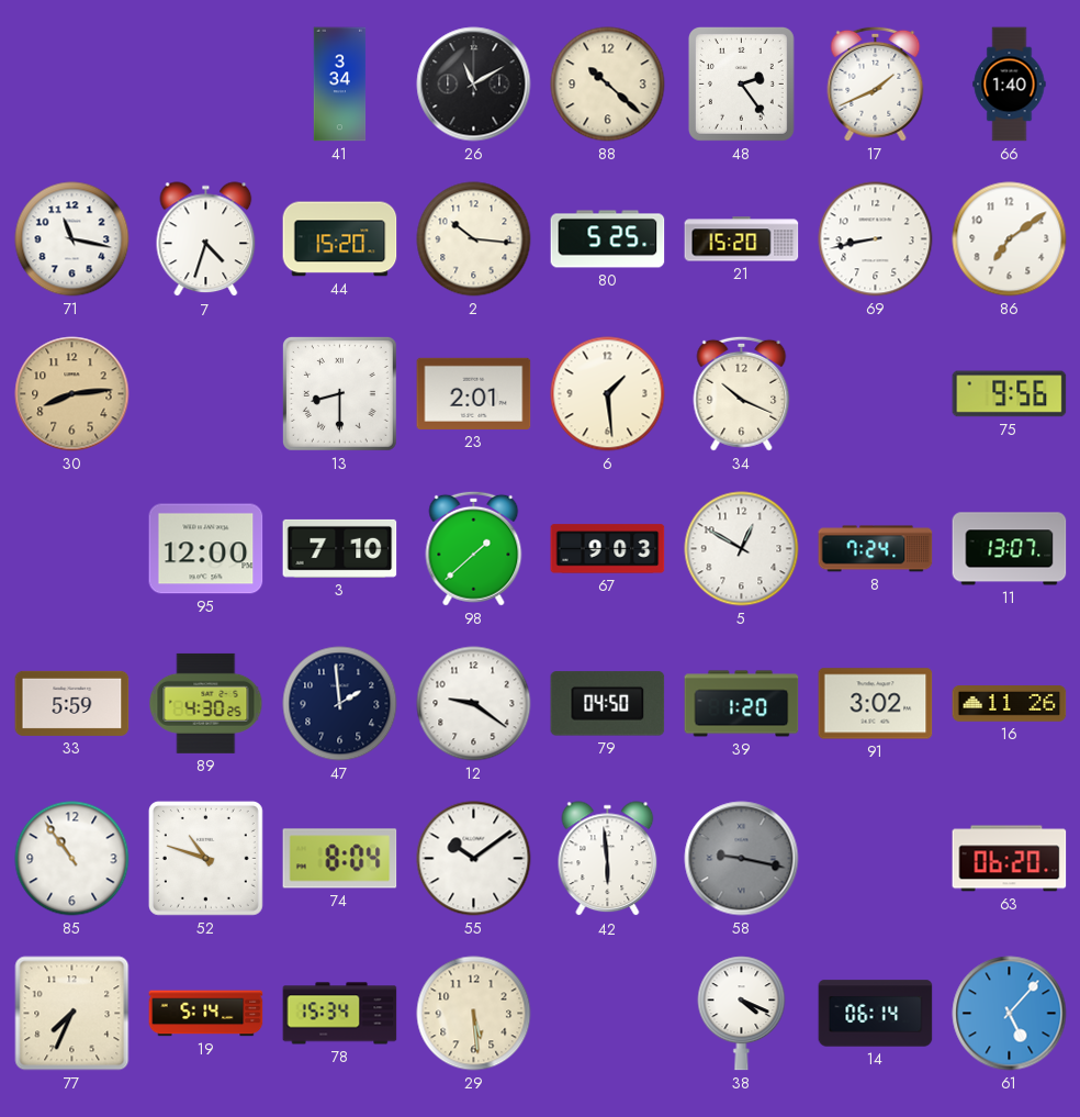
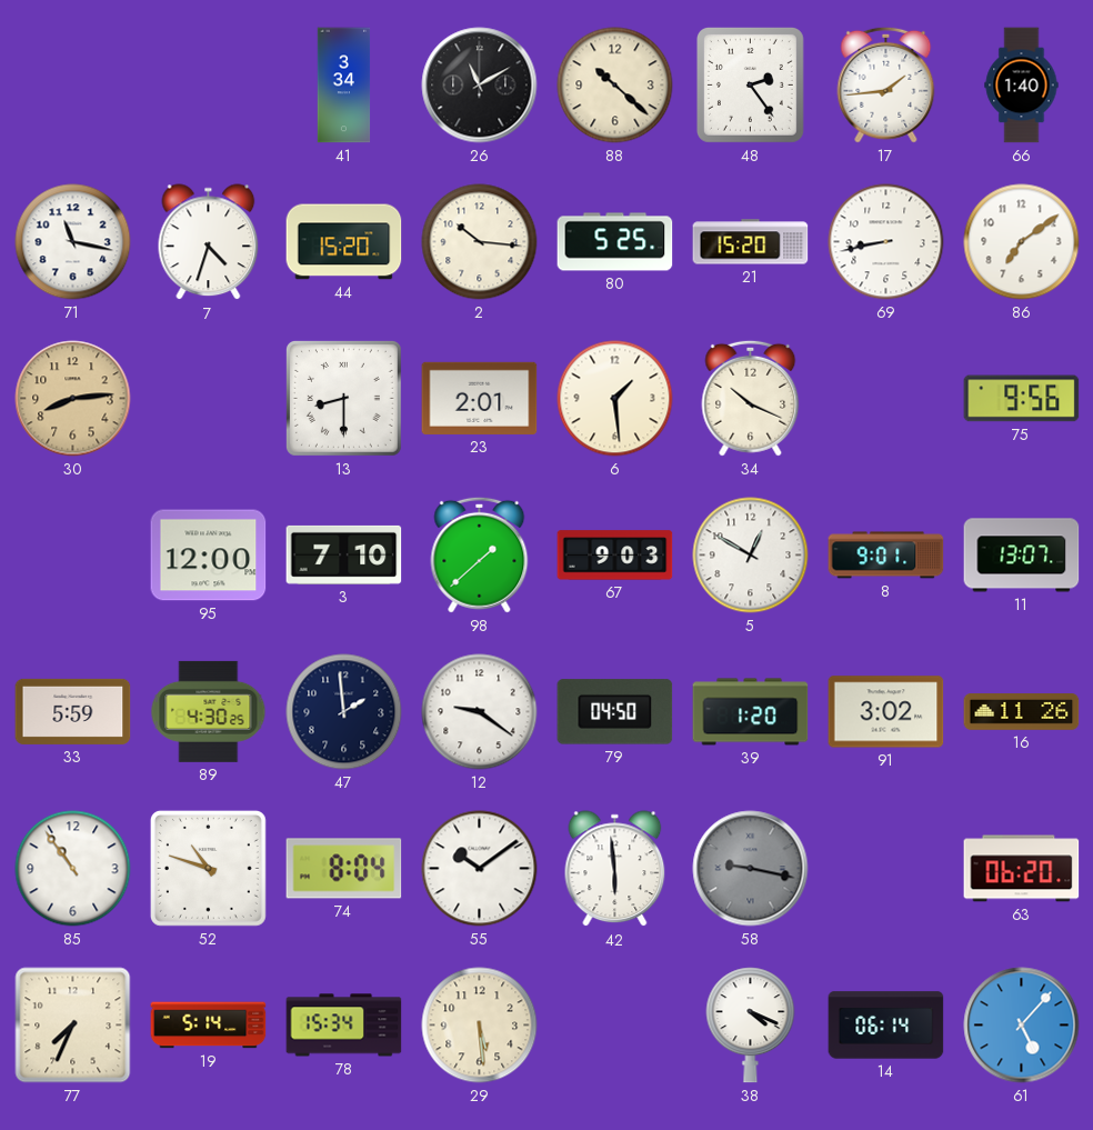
17: 1:41 -> 1:44
8: 7:24 -> 9:01
